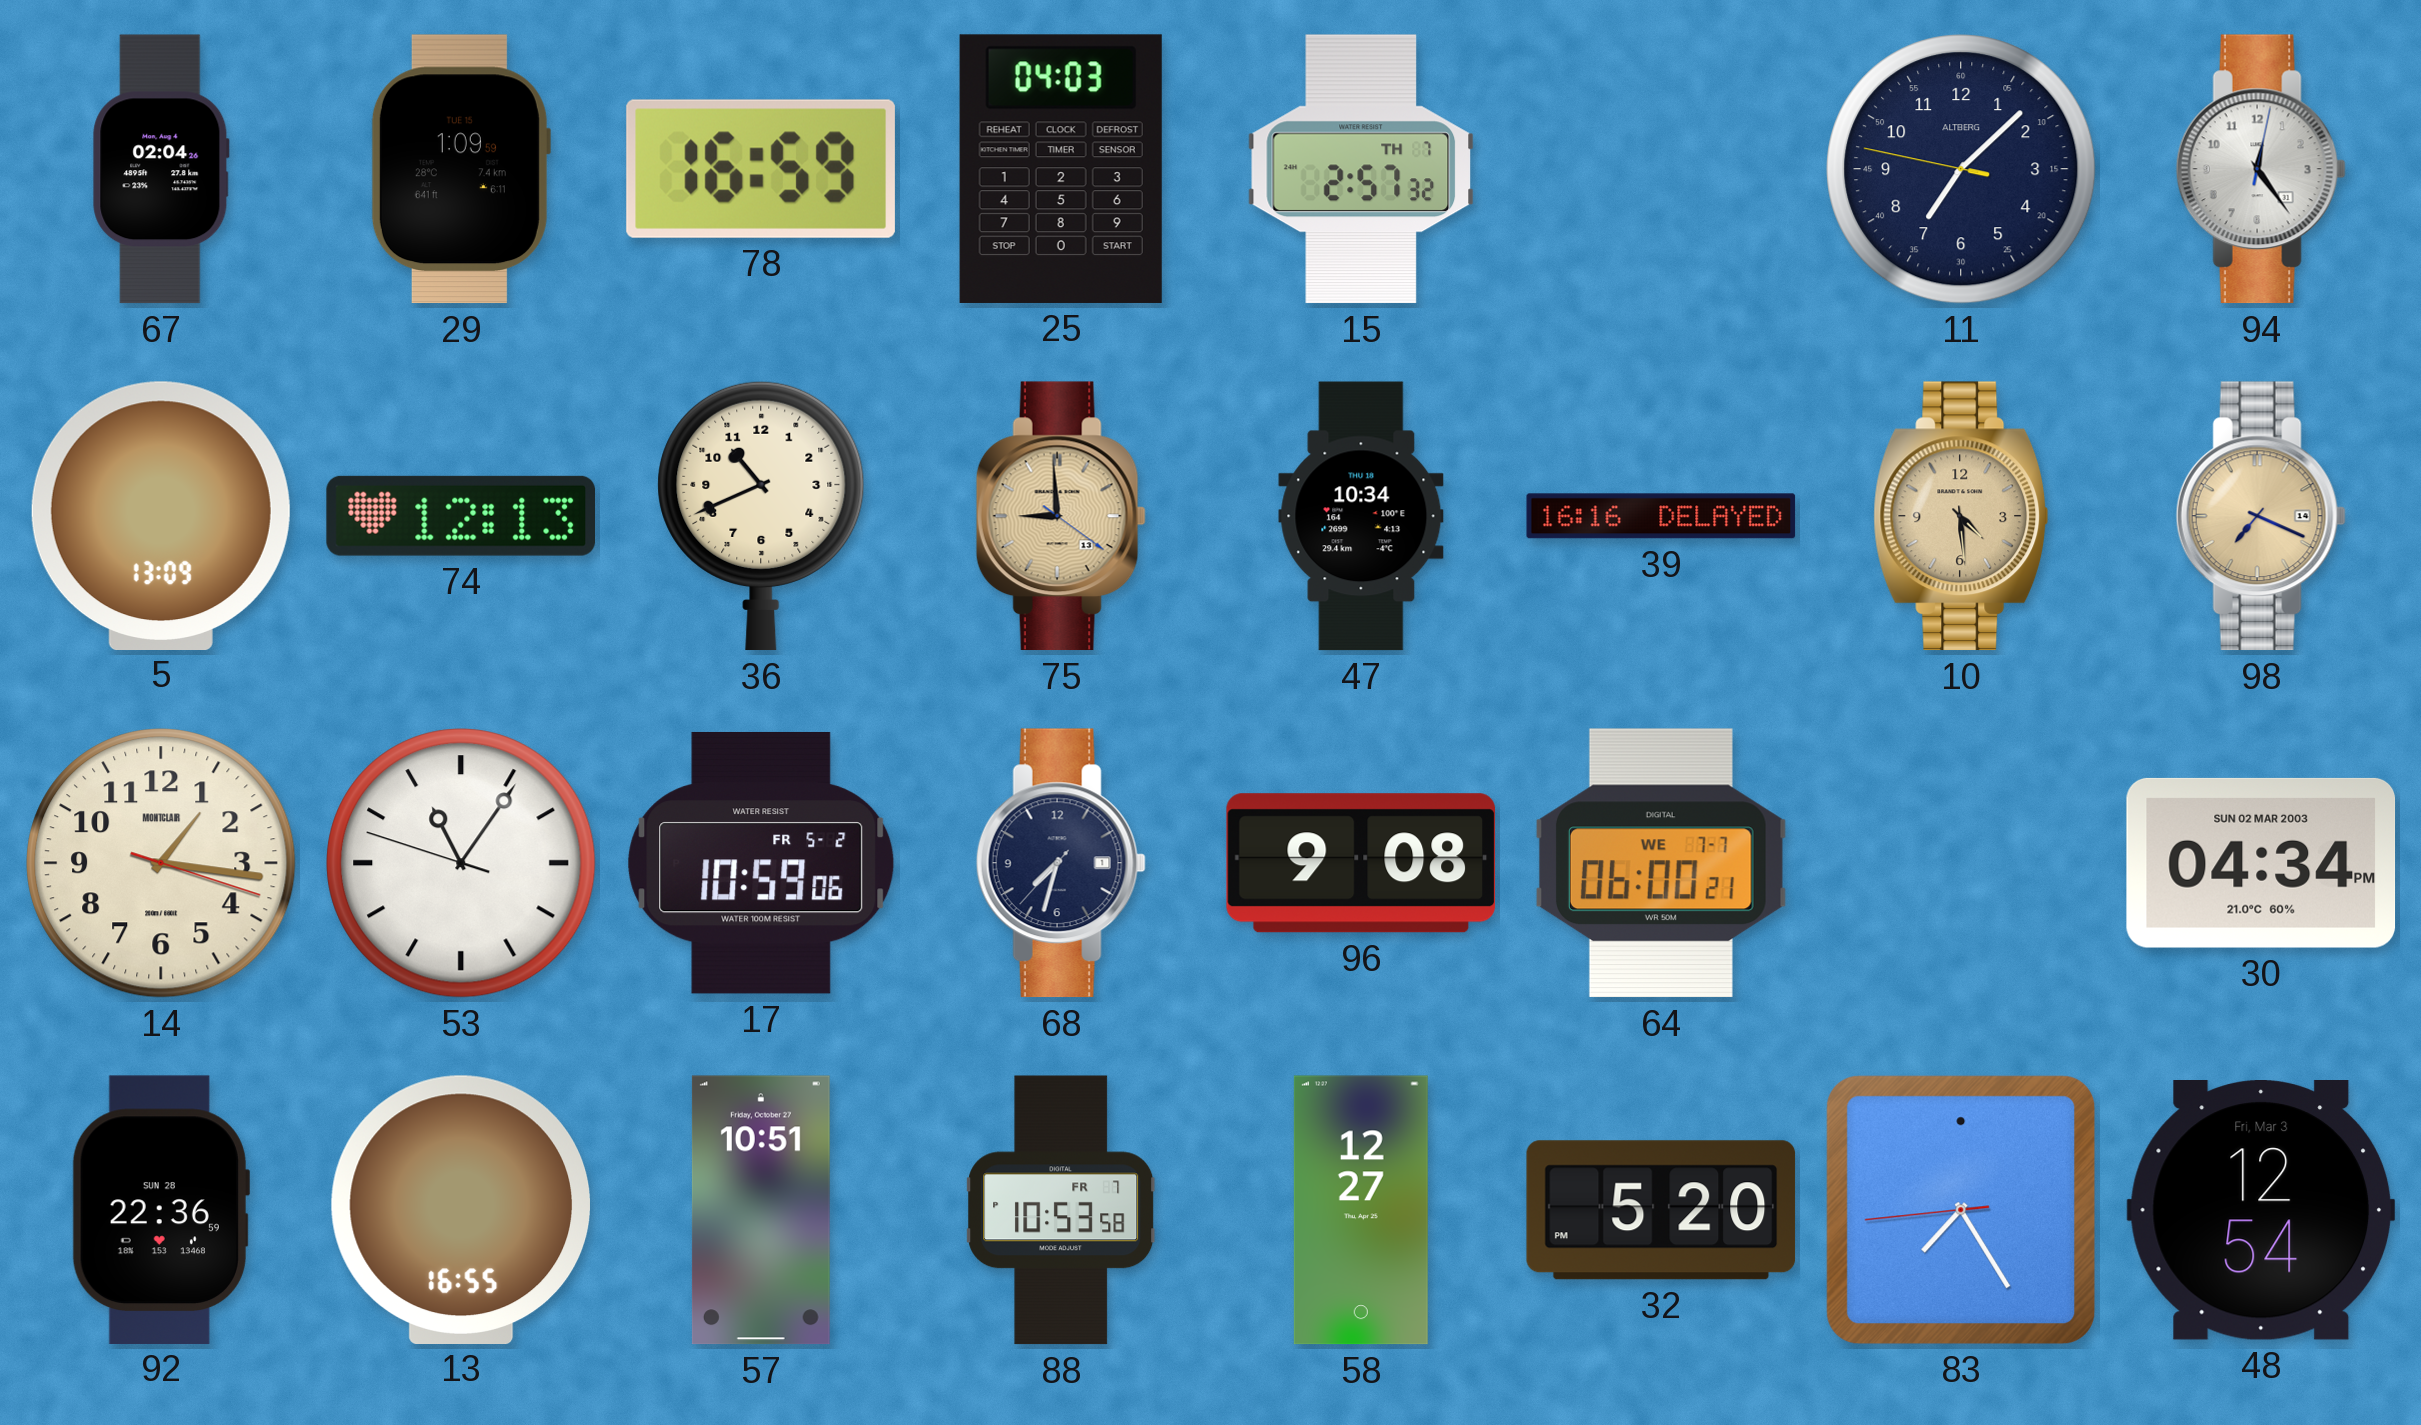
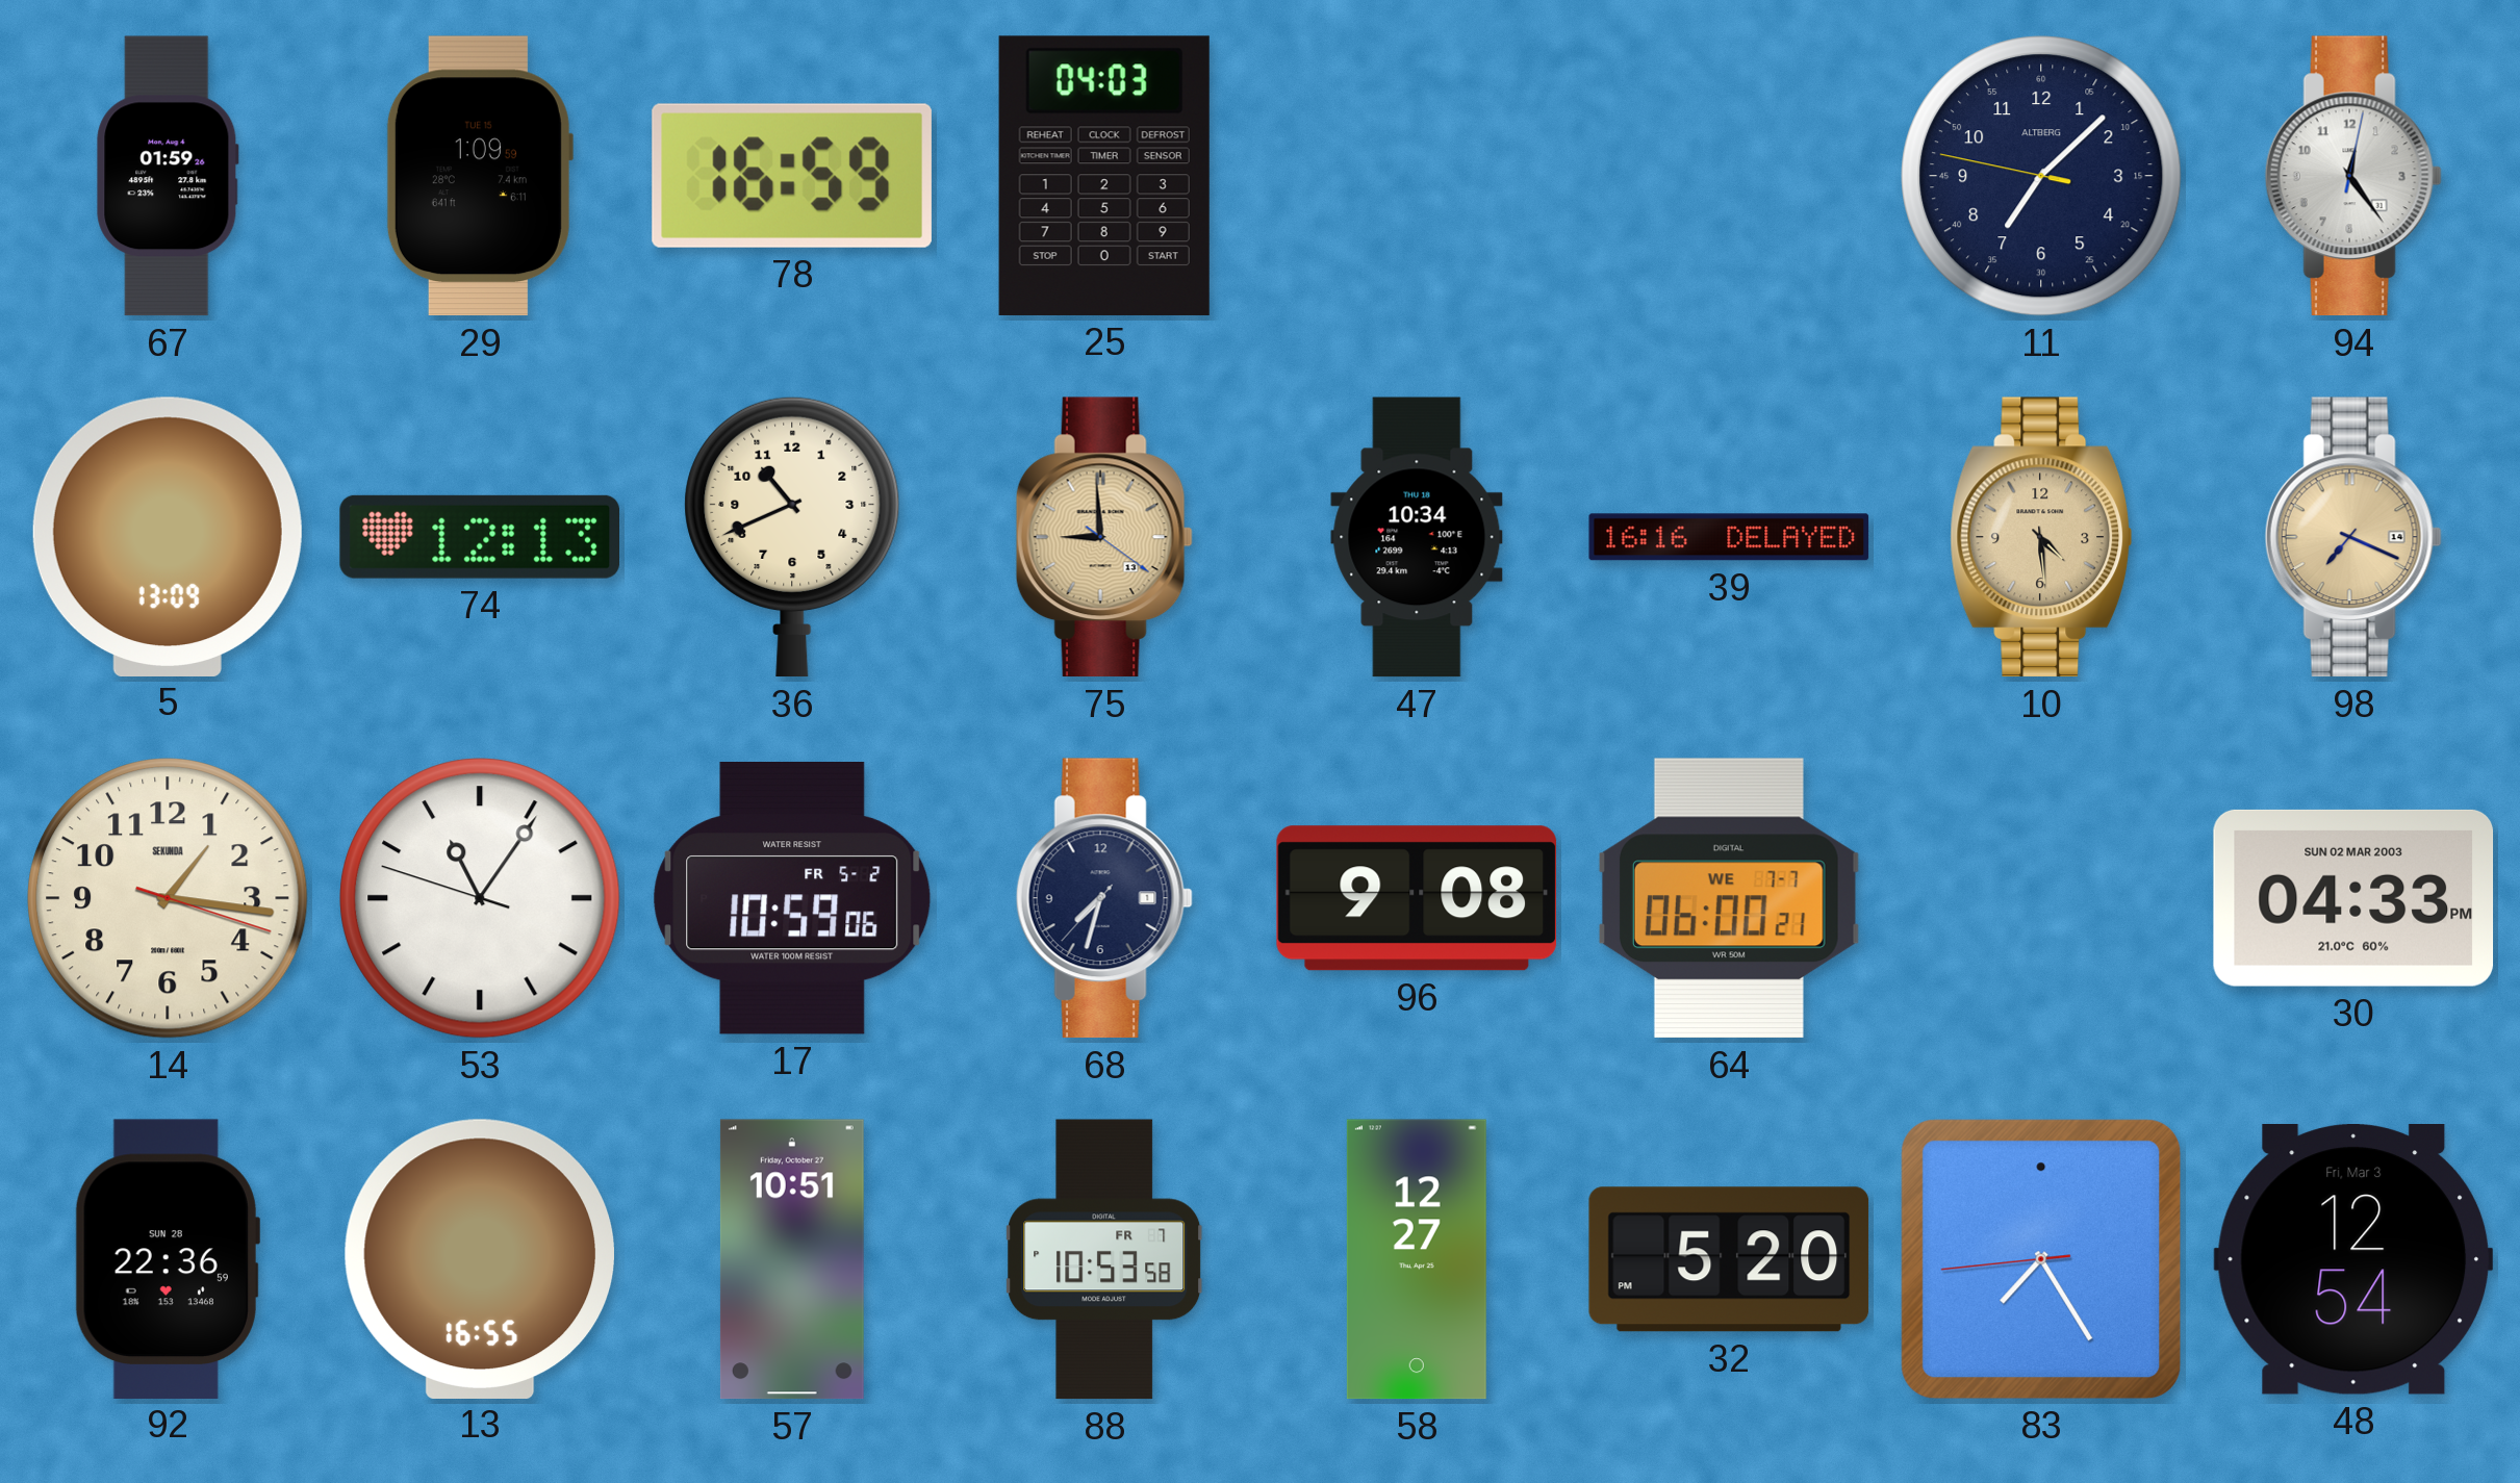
67: 02:04 -> 01:59
15: 2:57 -> none
14 brand: MONTCLAIR -> SEKUNDA
30: 04:34 -> 04:33
